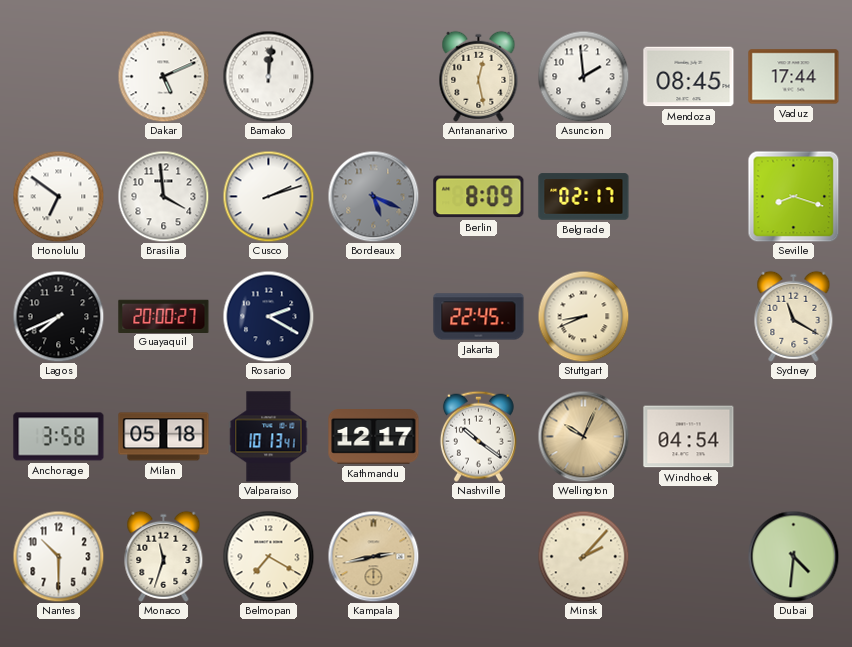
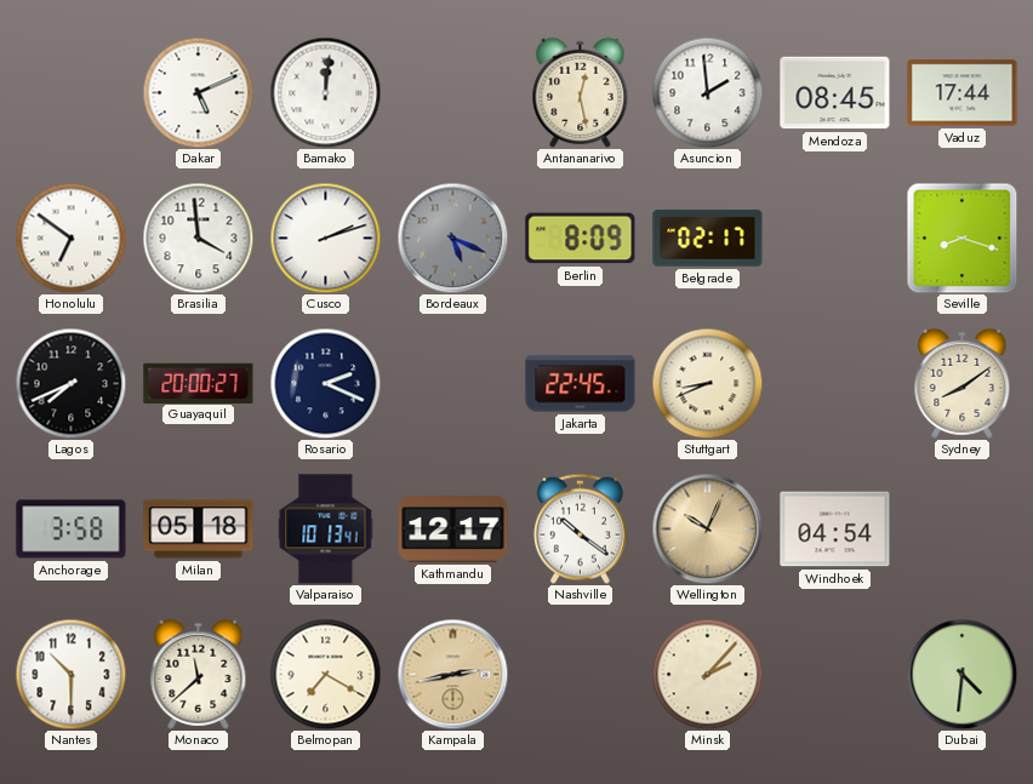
Rosario: 2:20 -> 2:19
Sydney: 11:20 -> 8:09
Monaco: 11:33 -> 11:38
